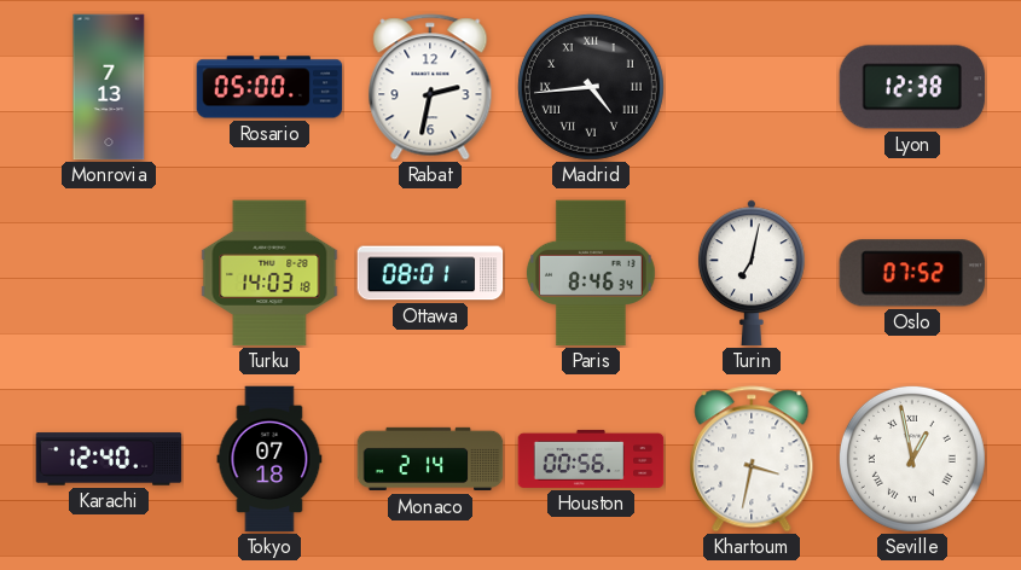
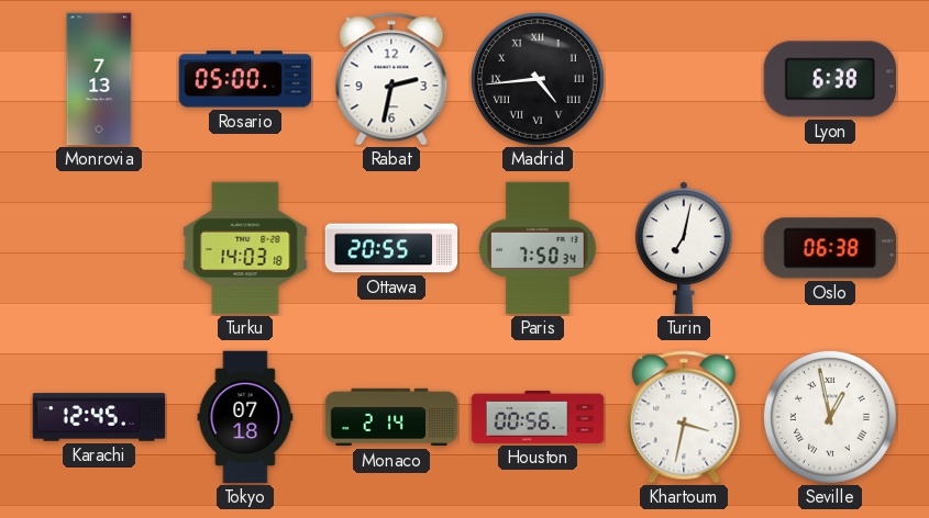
Lyon: 12:38 -> 6:38
Ottawa: 08:01 -> 20:55
Paris: 8:46 -> 7:50
Oslo: 07:52 -> 06:38
Karachi: 12:40 -> 12:45
